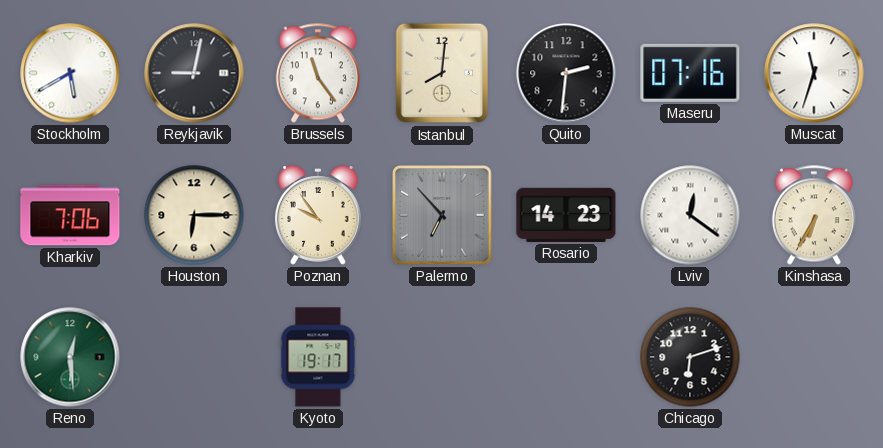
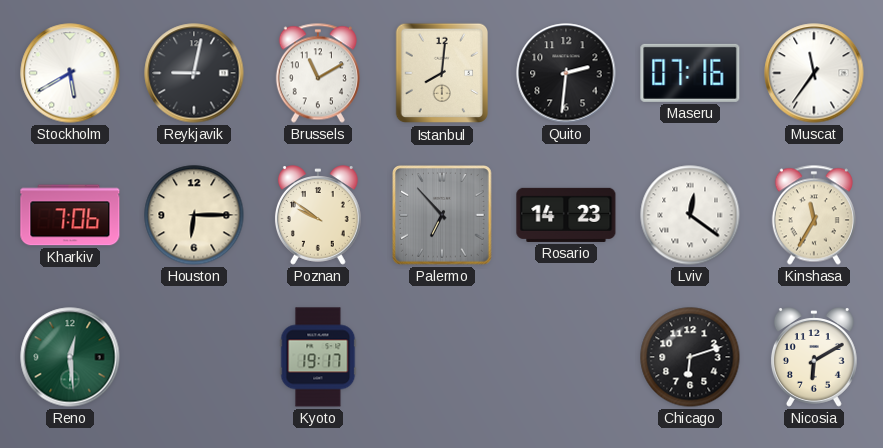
Brussels: 11:24 -> 11:10
Muscat: 11:33 -> 11:36
Poznan: 9:54 -> 9:51
Kinshasa: 6:35 -> 11:35
Nicosia: none -> 6:10
